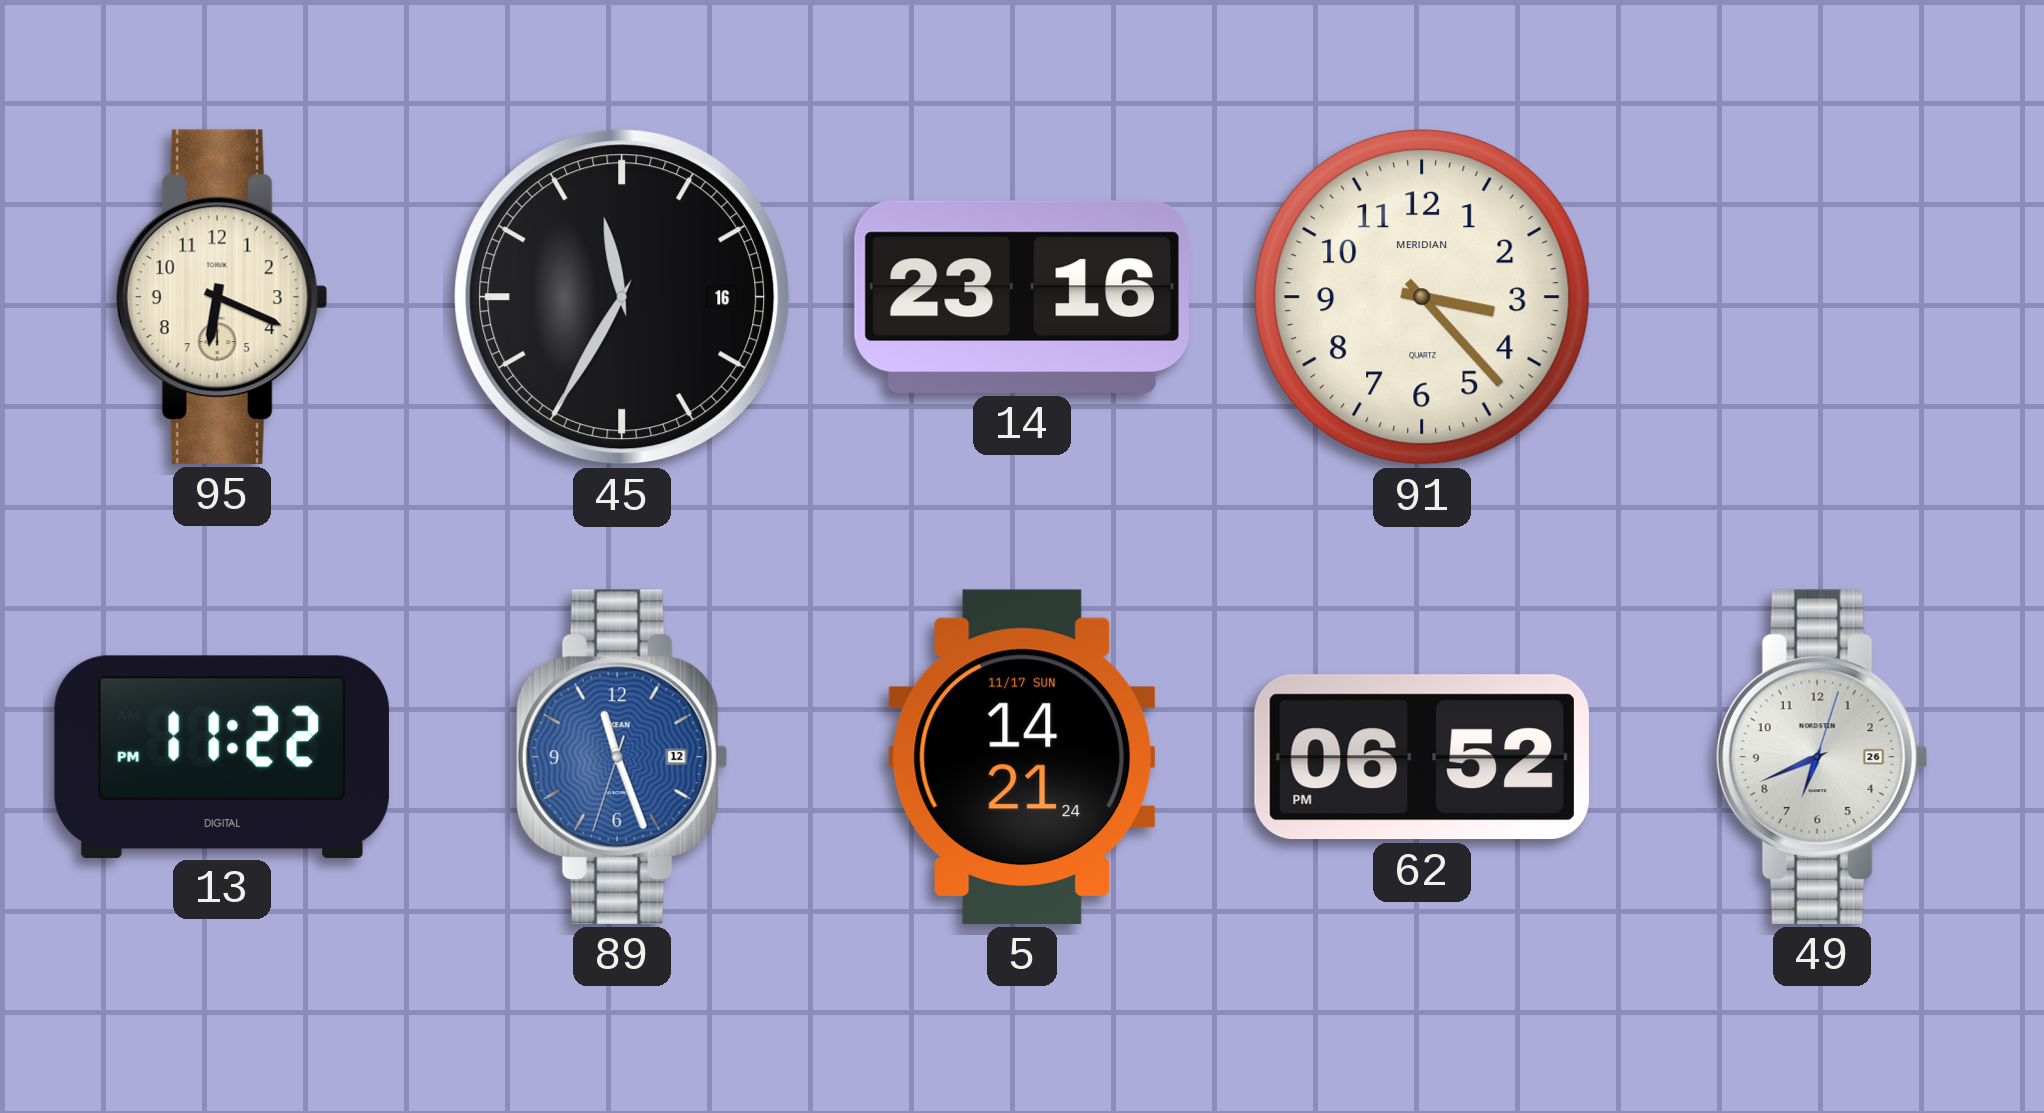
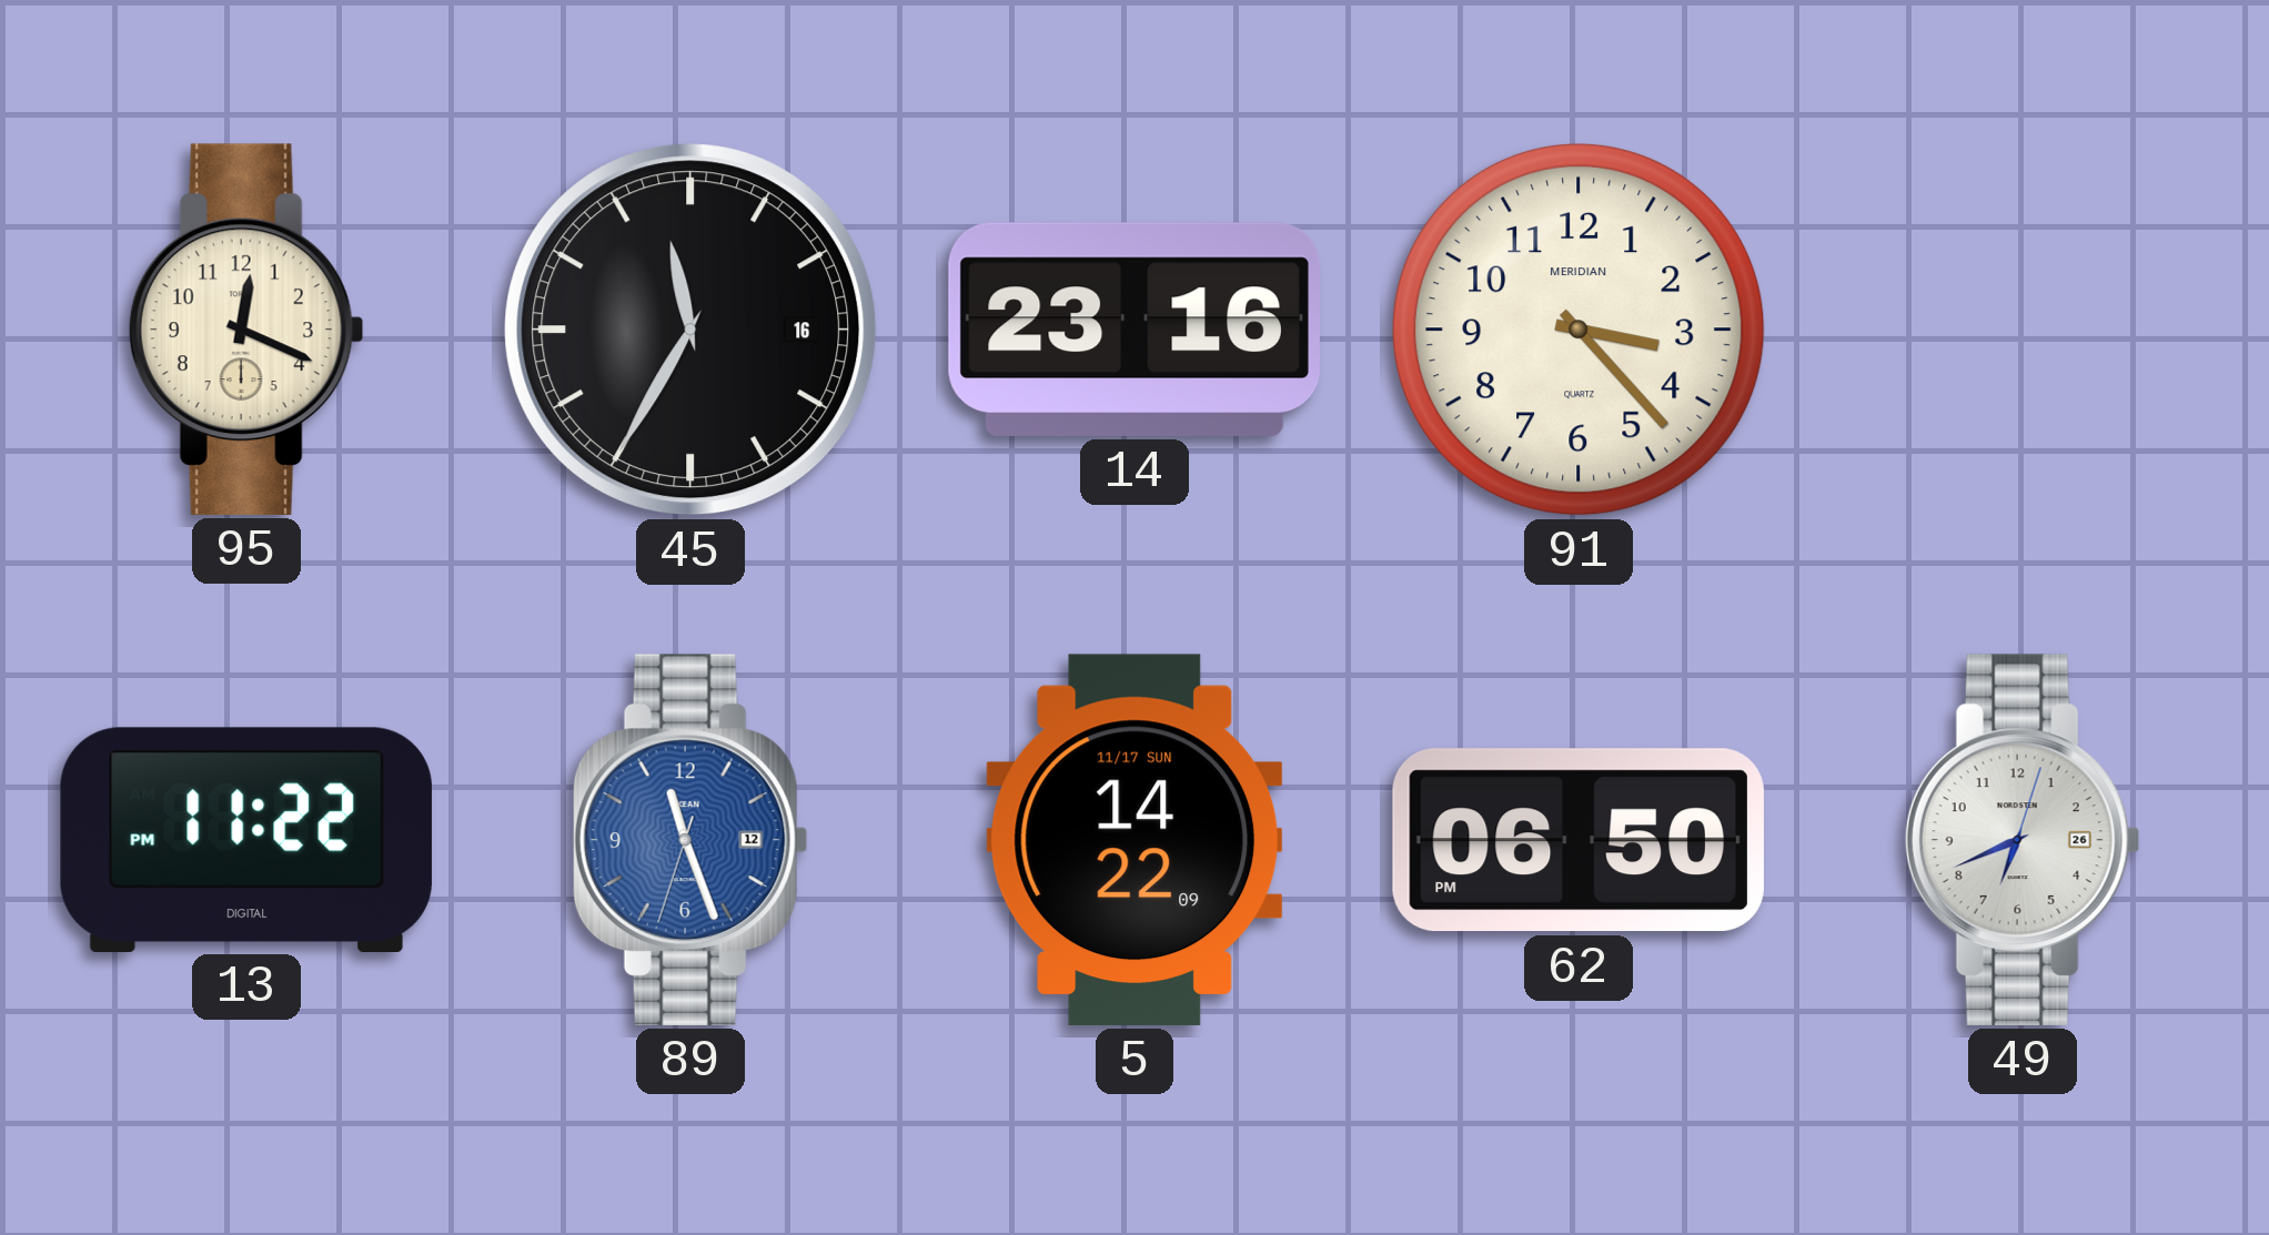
95: 6:19 -> 12:19
5: 14:21 -> 14:22
62: 06:52 -> 06:50
